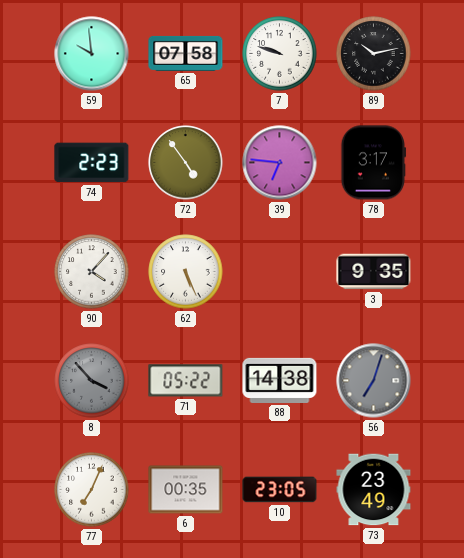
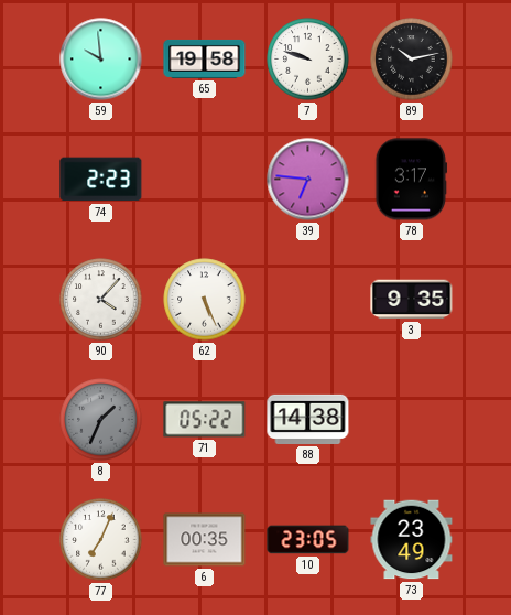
65: 07:58 -> 19:58
72: 4:54 -> none
8: 3:53 -> 1:34
56: 7:03 -> none
